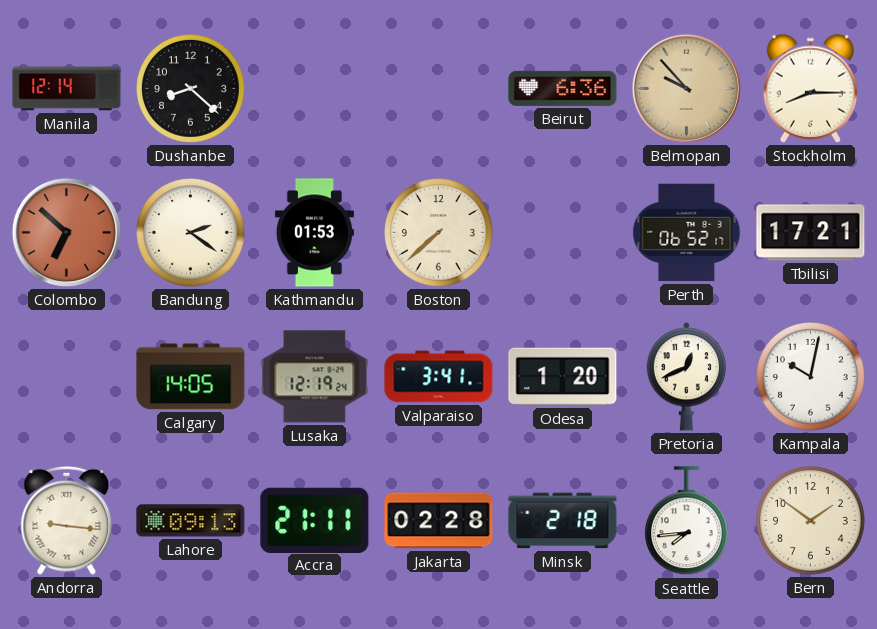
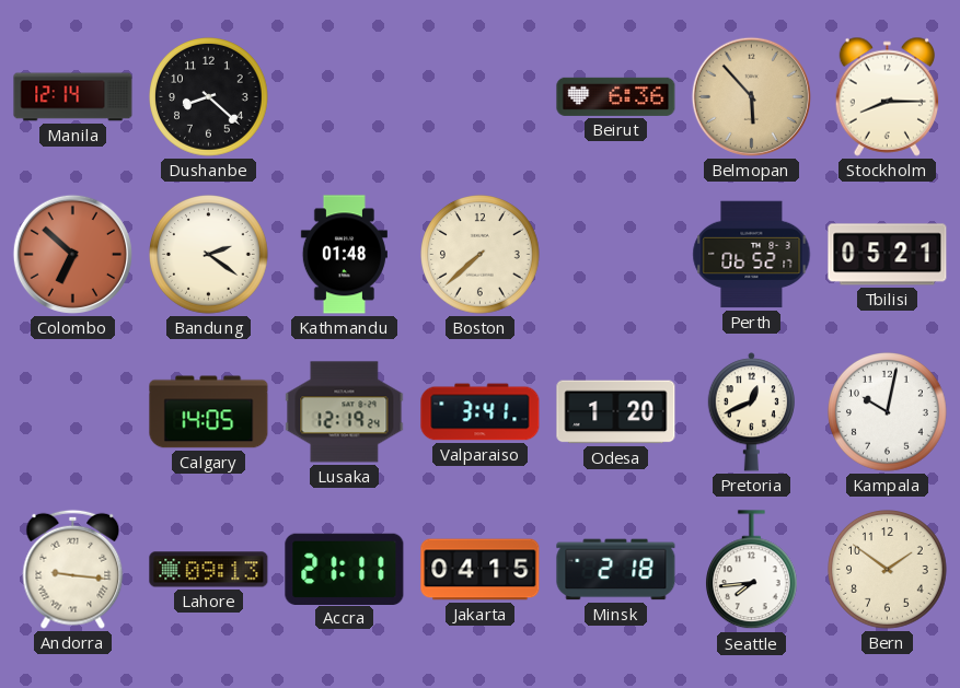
Belmopan: 9:53 -> 5:53
Kathmandu: 01:53 -> 01:48
Tbilisi: 17:21 -> 05:21
Jakarta: 02:28 -> 04:15
